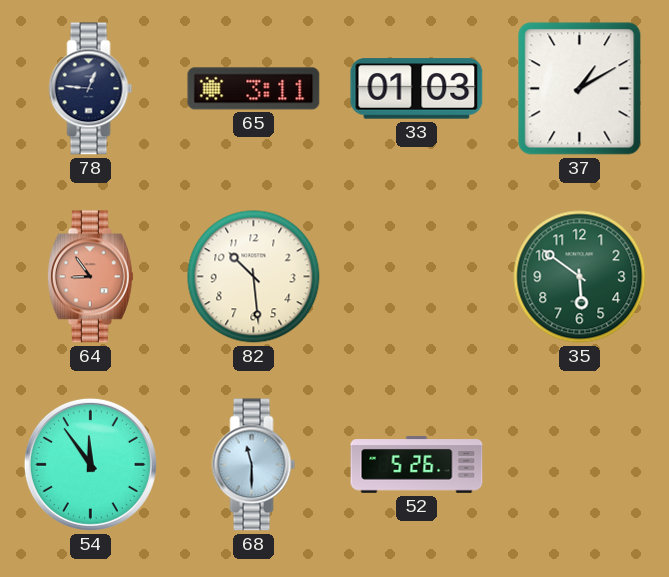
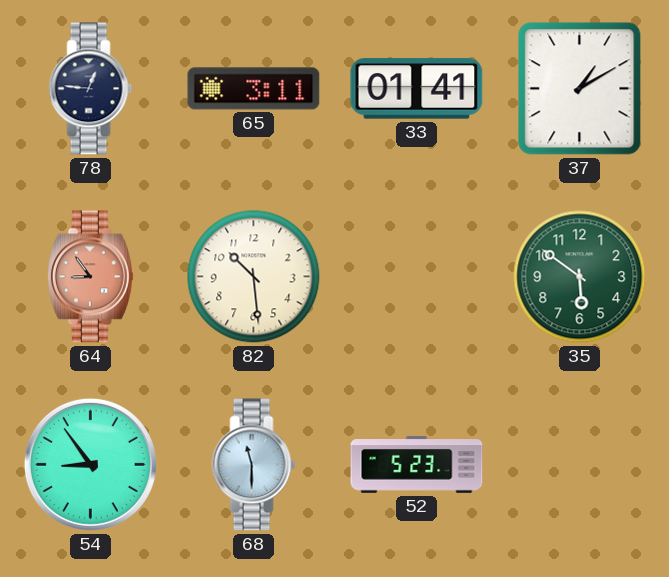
33: 01:03 -> 01:41
54: 11:54 -> 8:54
52: 5:26 -> 5:23
